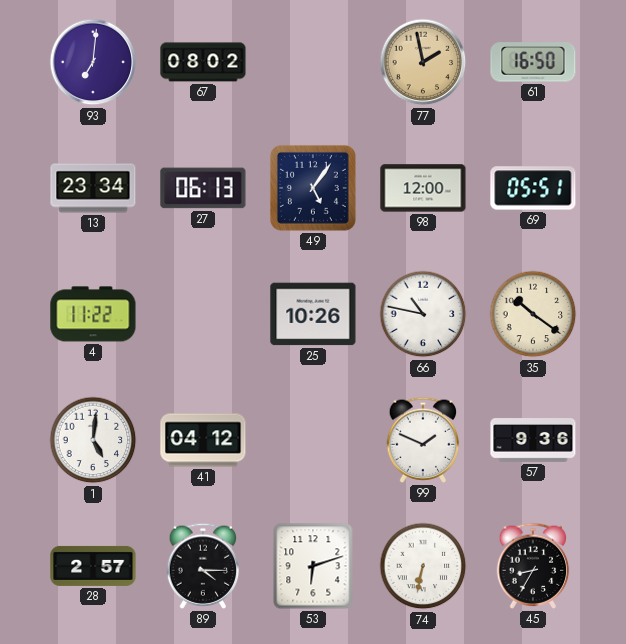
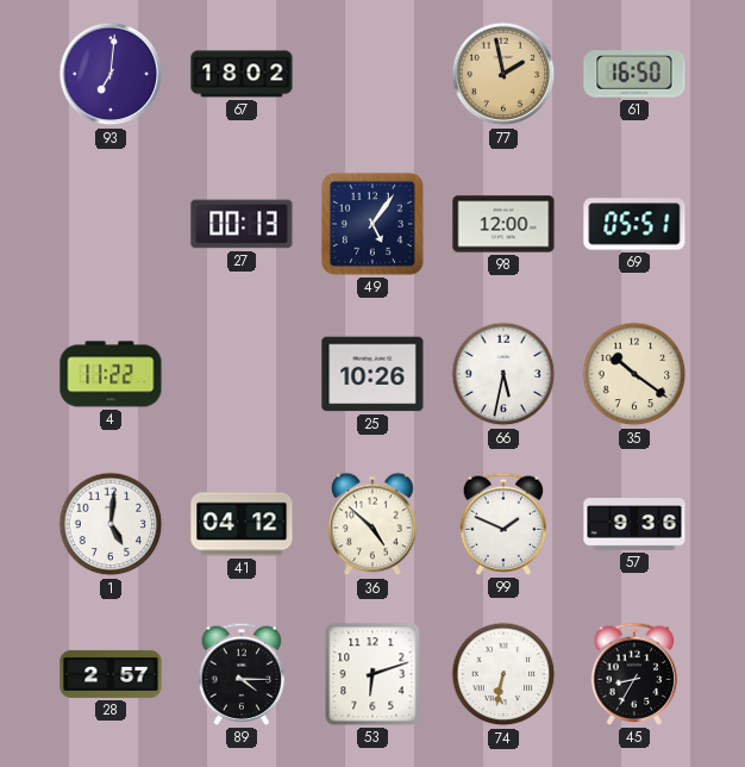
67: 08:02 -> 18:02
13: 23:34 -> none
27: 06:13 -> 00:13
66: 10:47 -> 5:32
36: none -> 4:52
